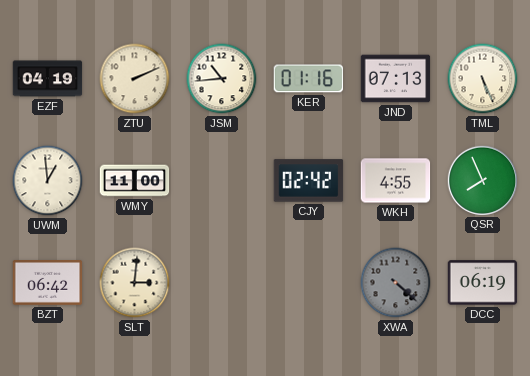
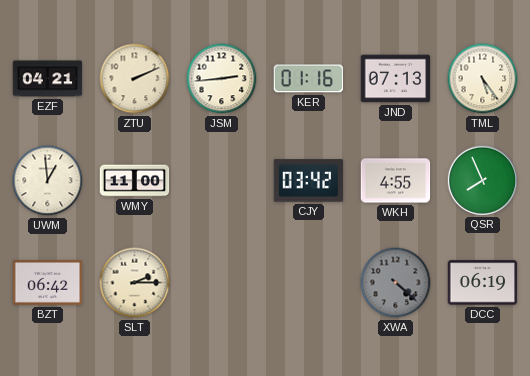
EZF: 04:19 -> 04:21
JSM: 10:44 -> 2:44
TML: 5:26 -> 5:24
CJY: 02:42 -> 03:42
SLT: 3:01 -> 2:15
